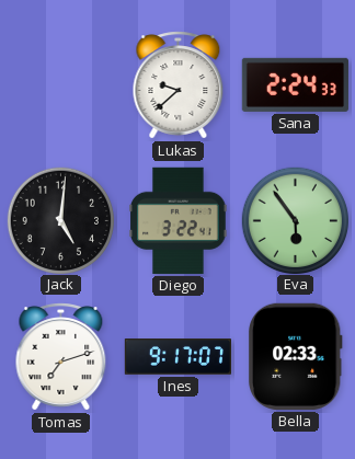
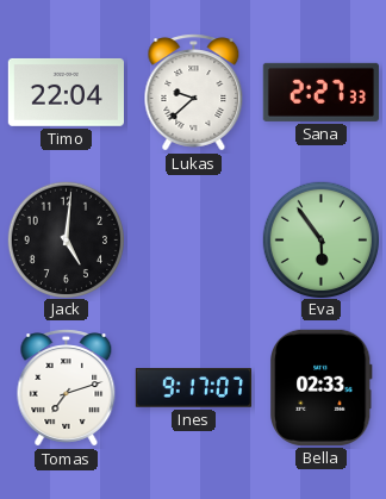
Timo: none -> 22:04
Sana: 2:24 -> 2:27
Diego: 3:22 -> none
